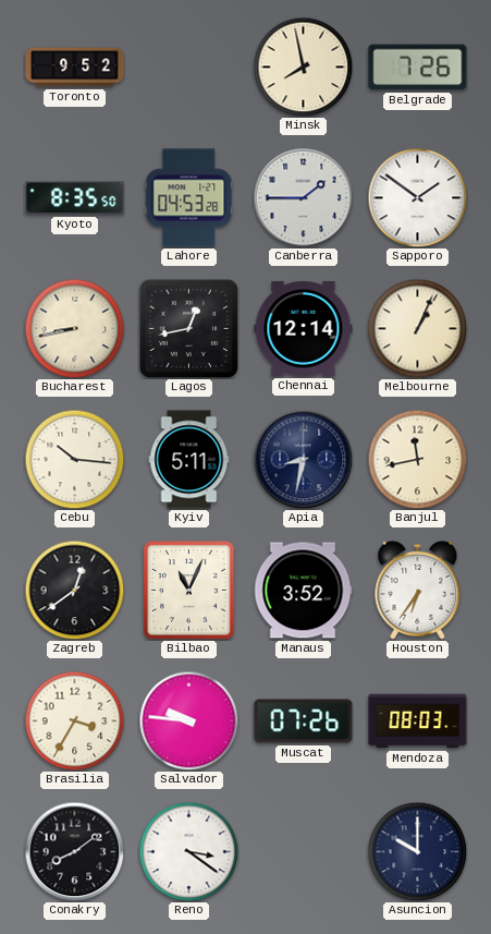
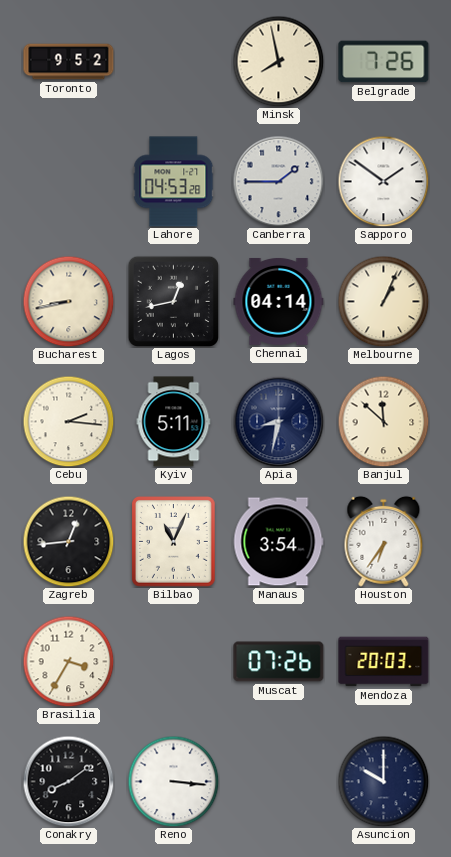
Kyoto: 8:35 -> none
Chennai: 12:14 -> 04:14
Cebu: 10:16 -> 2:16
Banjul: 11:43 -> 11:52
Zagreb: 12:39 -> 12:44
Manaus: 3:52 -> 3:54
Salvador: 9:46 -> none
Mendoza: 08:03 -> 20:03
Reno: 3:21 -> 3:16
